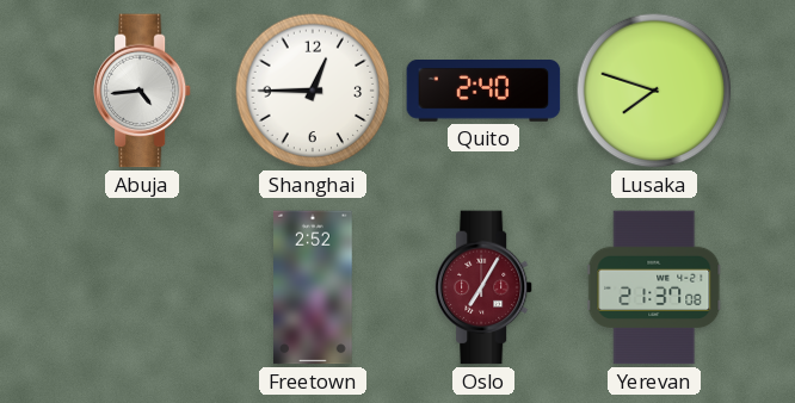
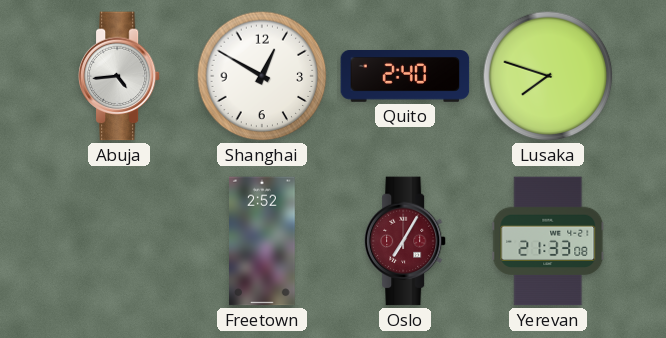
Shanghai: 12:45 -> 12:50
Yerevan: 21:37 -> 21:33
